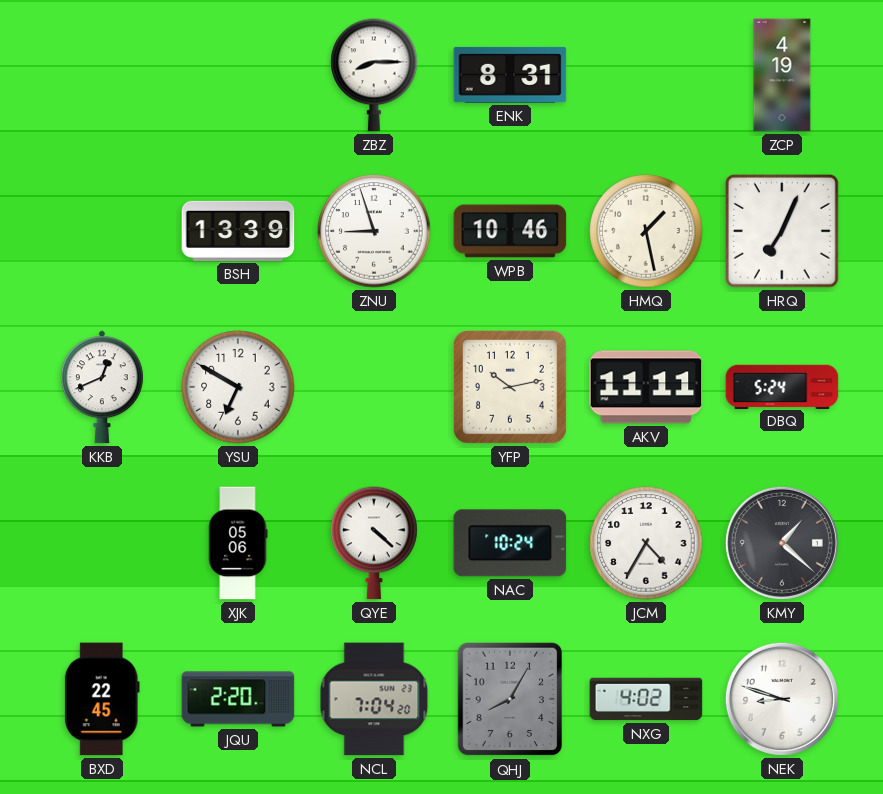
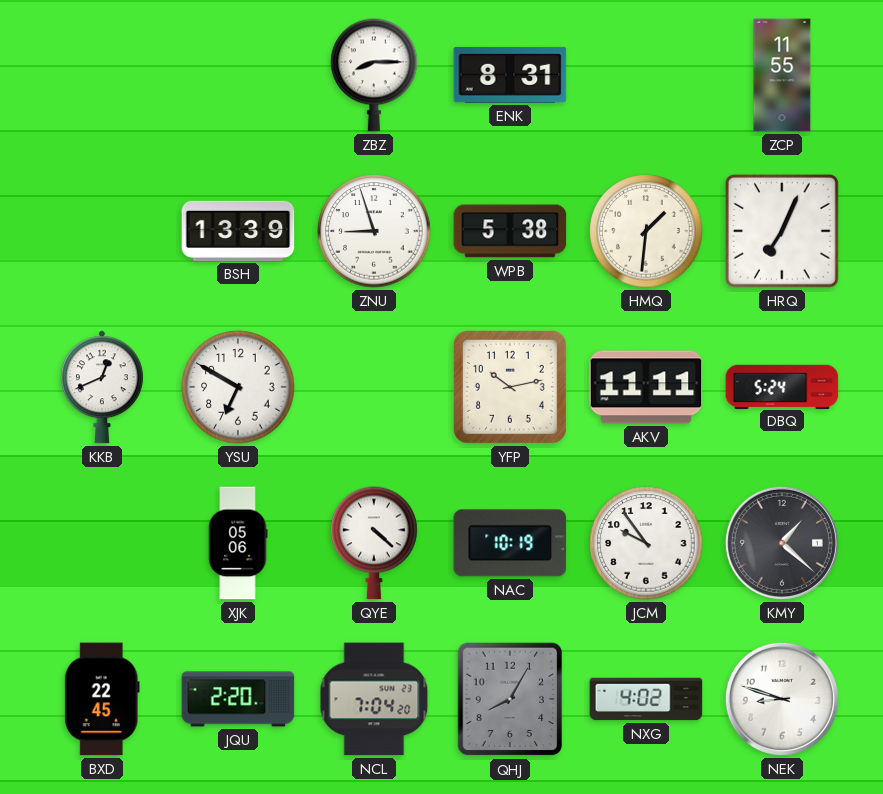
ZCP: 4:19 -> 11:55
WPB: 10:46 -> 5:38
HMQ: 1:28 -> 1:31
NAC: 10:24 -> 10:19
JCM: 4:35 -> 9:54
